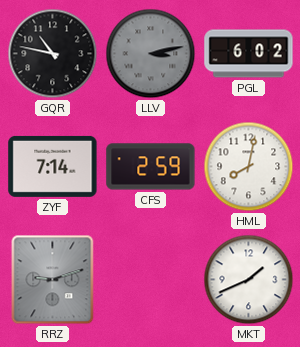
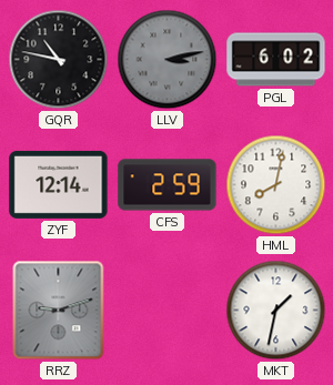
ZYF: 7:14 -> 12:14
MKT: 1:41 -> 1:32
